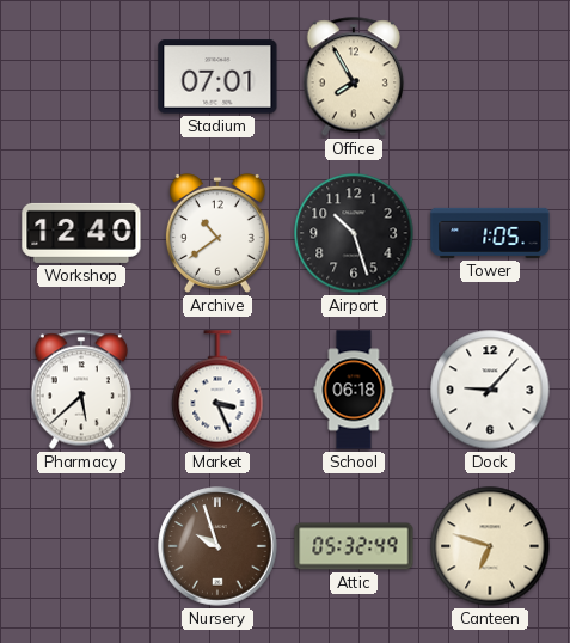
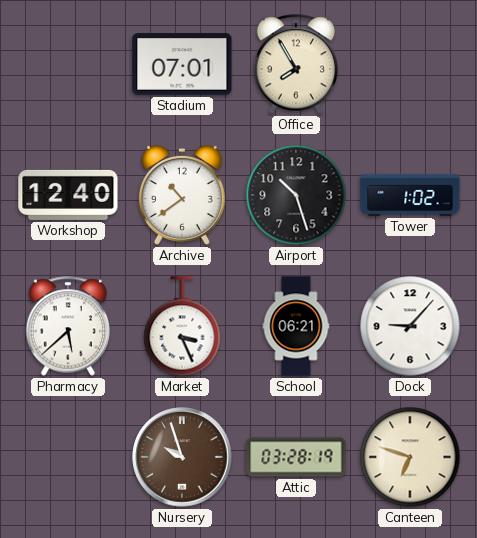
Tower: 1:05 -> 1:02
School: 06:18 -> 06:21
Attic: 05:32 -> 03:28
